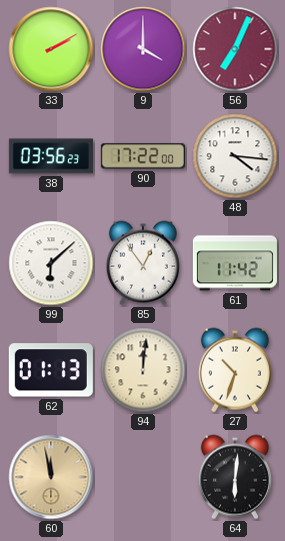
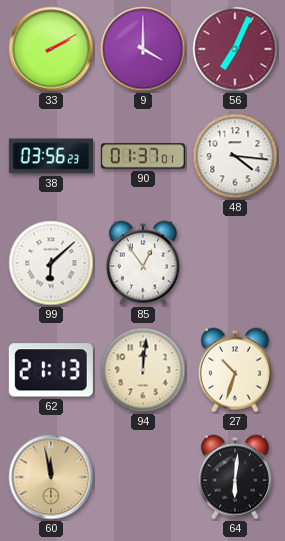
90: 17:22 -> 01:37
61: 11:42 -> none
62: 01:13 -> 21:13
